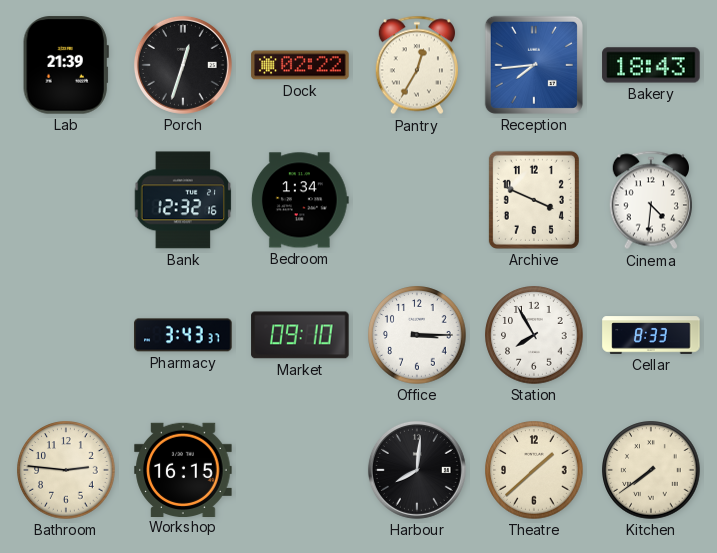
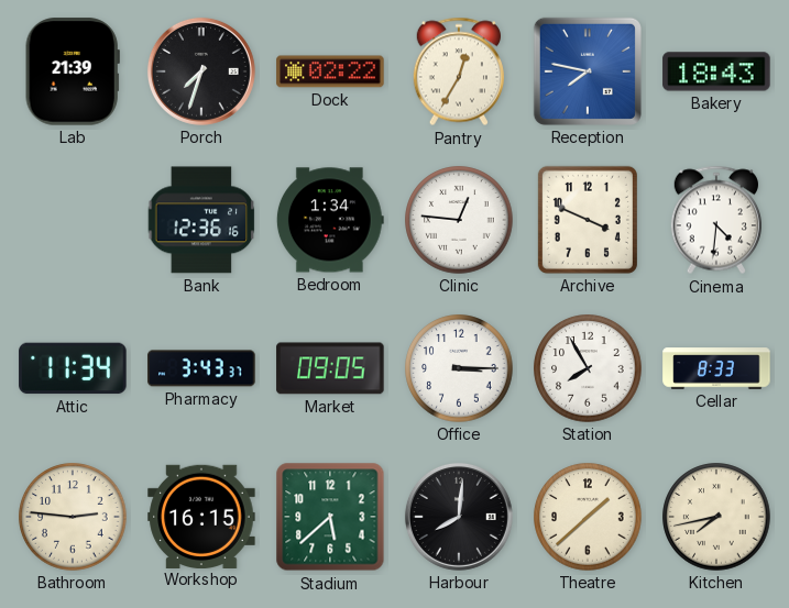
Porch: 12:33 -> 7:33
Reception: 7:44 -> 7:47
Bank: 12:32 -> 12:36
Clinic: none -> 12:46
Attic: none -> 11:34
Market: 09:10 -> 09:05
Stadium: none -> 5:38
Kitchen: 7:39 -> 7:43
